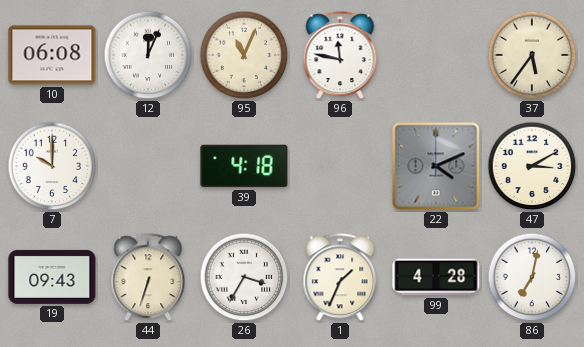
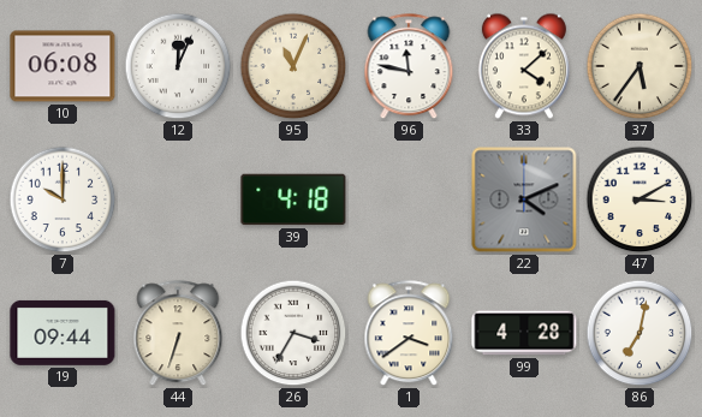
33: none -> 4:08
19: 09:43 -> 09:44
1: 1:34 -> 3:39
